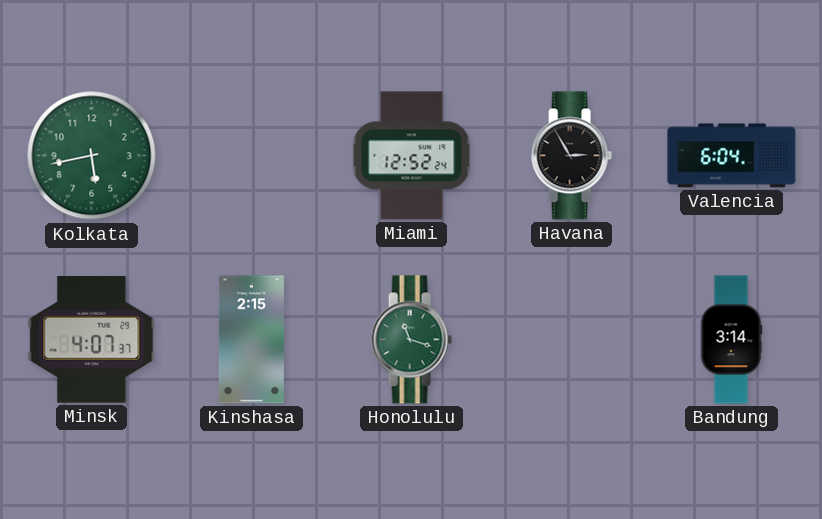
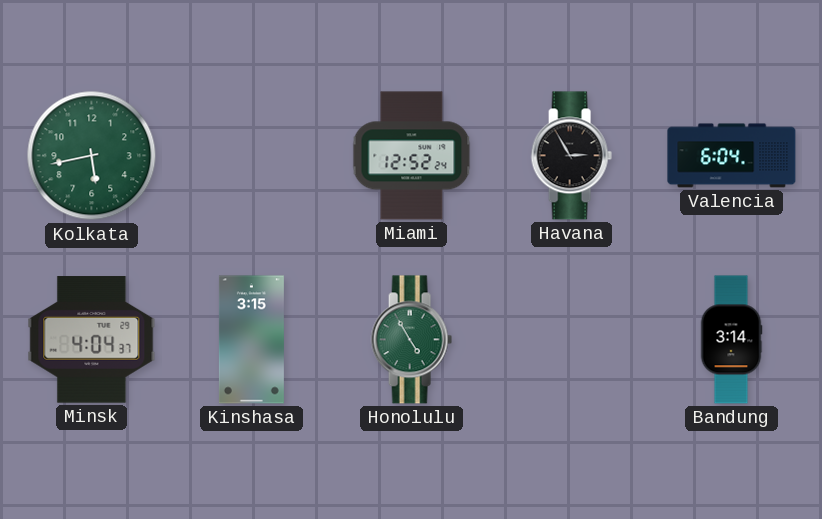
Minsk: 4:07 -> 4:04
Kinshasa: 2:15 -> 3:15
Honolulu: 11:18 -> 4:55
